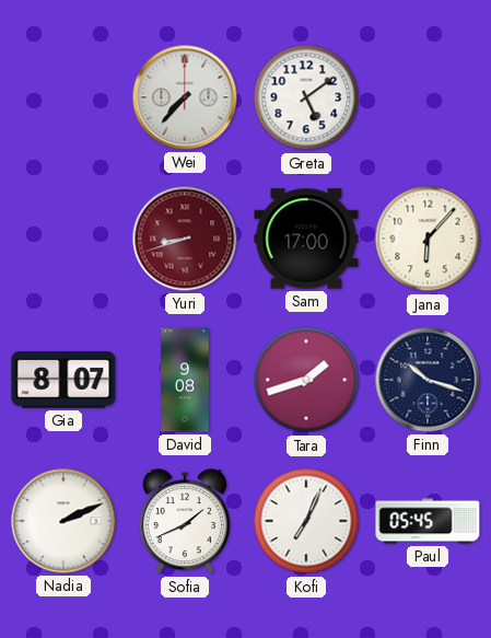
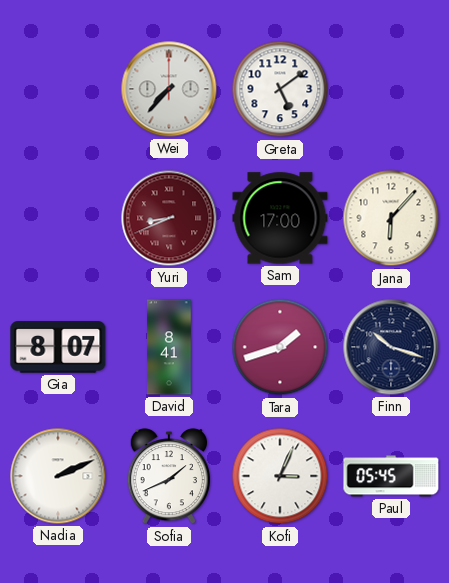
Yuri: 8:42 -> 8:41
David: 9:08 -> 8:41
Kofi: 7:04 -> 3:04
